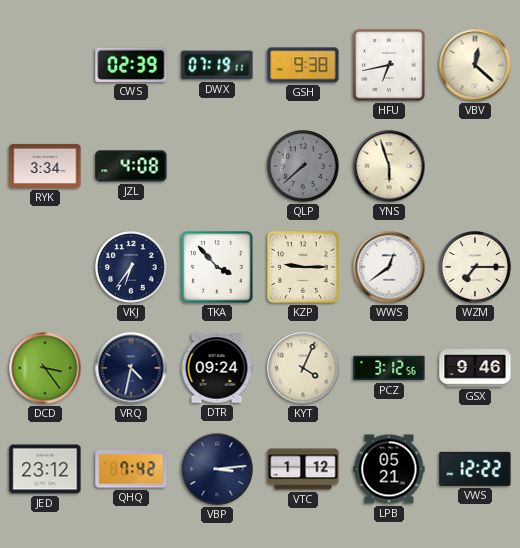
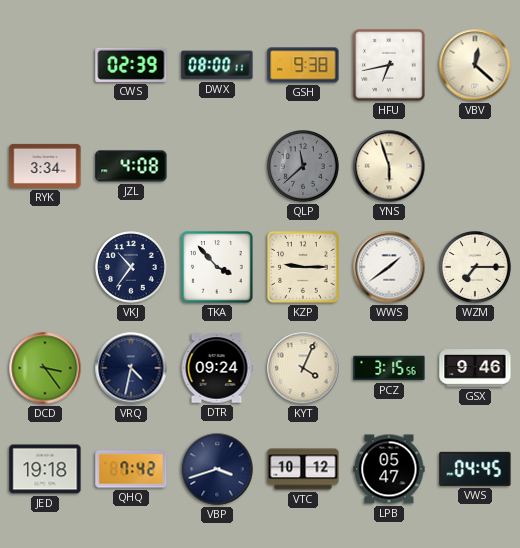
DWX: 07:19 -> 08:00
QLP: 7:38 -> 11:38
VKJ: 6:36 -> 10:36
WWS: 12:39 -> 1:39
PCZ: 3:12 -> 3:15
JED: 23:12 -> 19:18
VBP: 3:14 -> 3:42
VTC: 1:12 -> 10:12
LPB: 05:21 -> 05:47
VWS: 12:22 -> 04:45
